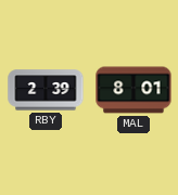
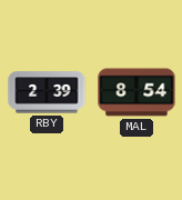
MAL: 8:01 -> 8:54
